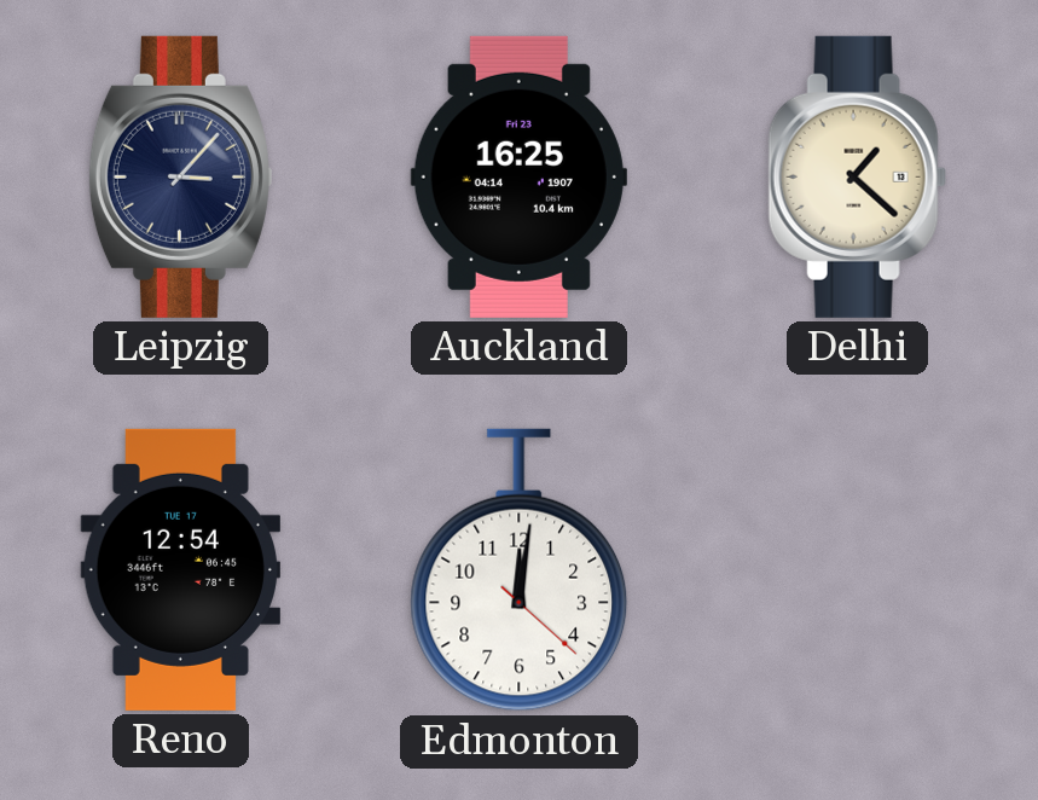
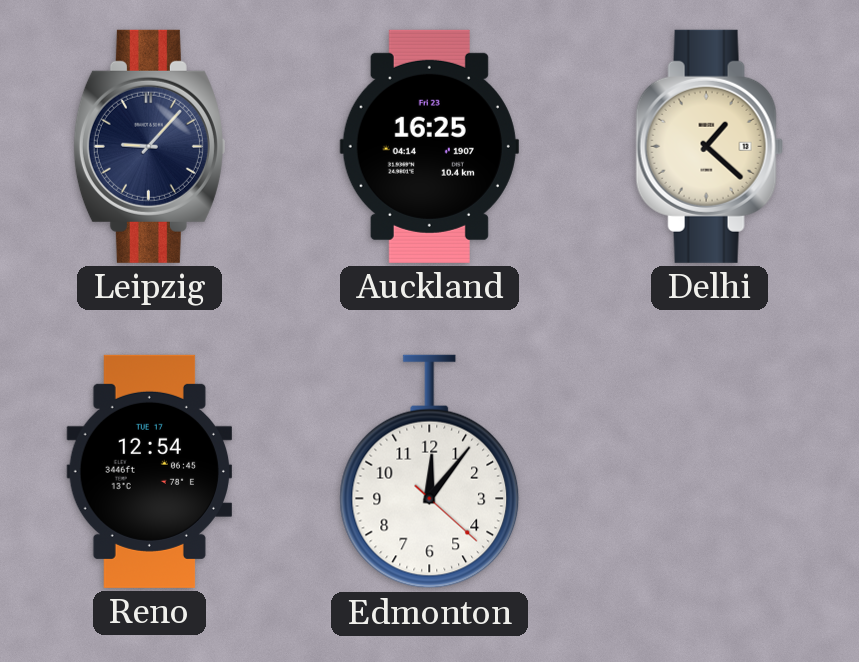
Leipzig: 3:07 -> 9:07
Edmonton: 12:01 -> 12:06
